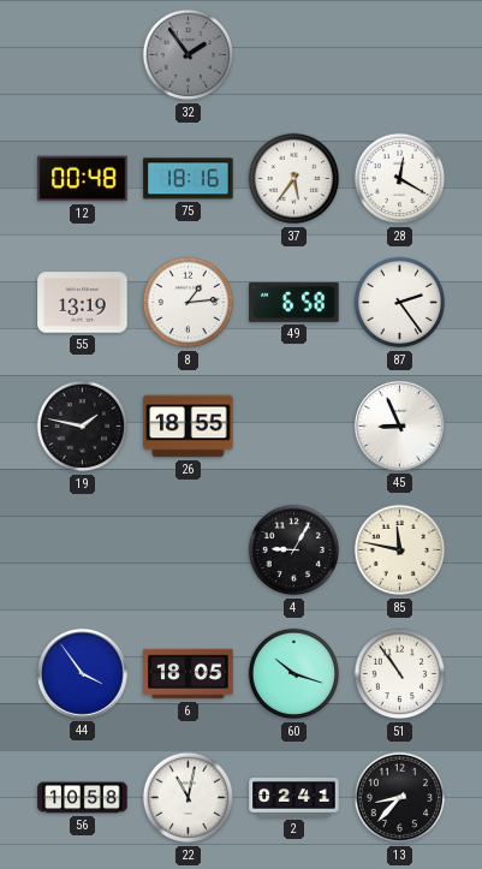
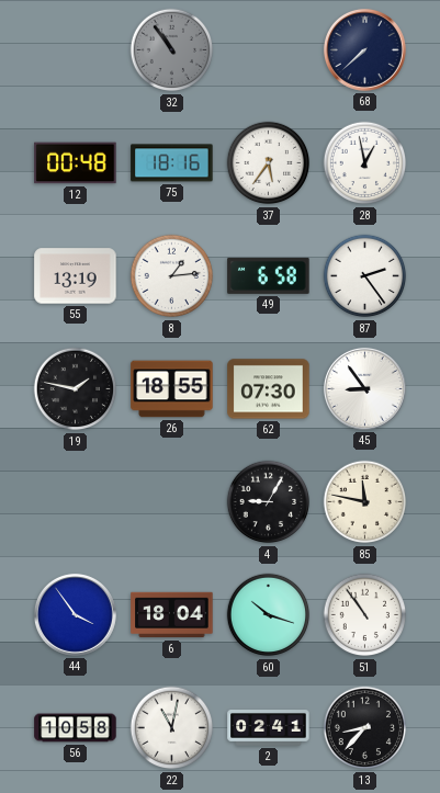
32: 1:54 -> 10:54
68: none -> 7:38
28: 12:20 -> 12:58
62: none -> 07:30
45: 8:56 -> 8:54
6: 18:05 -> 18:04
